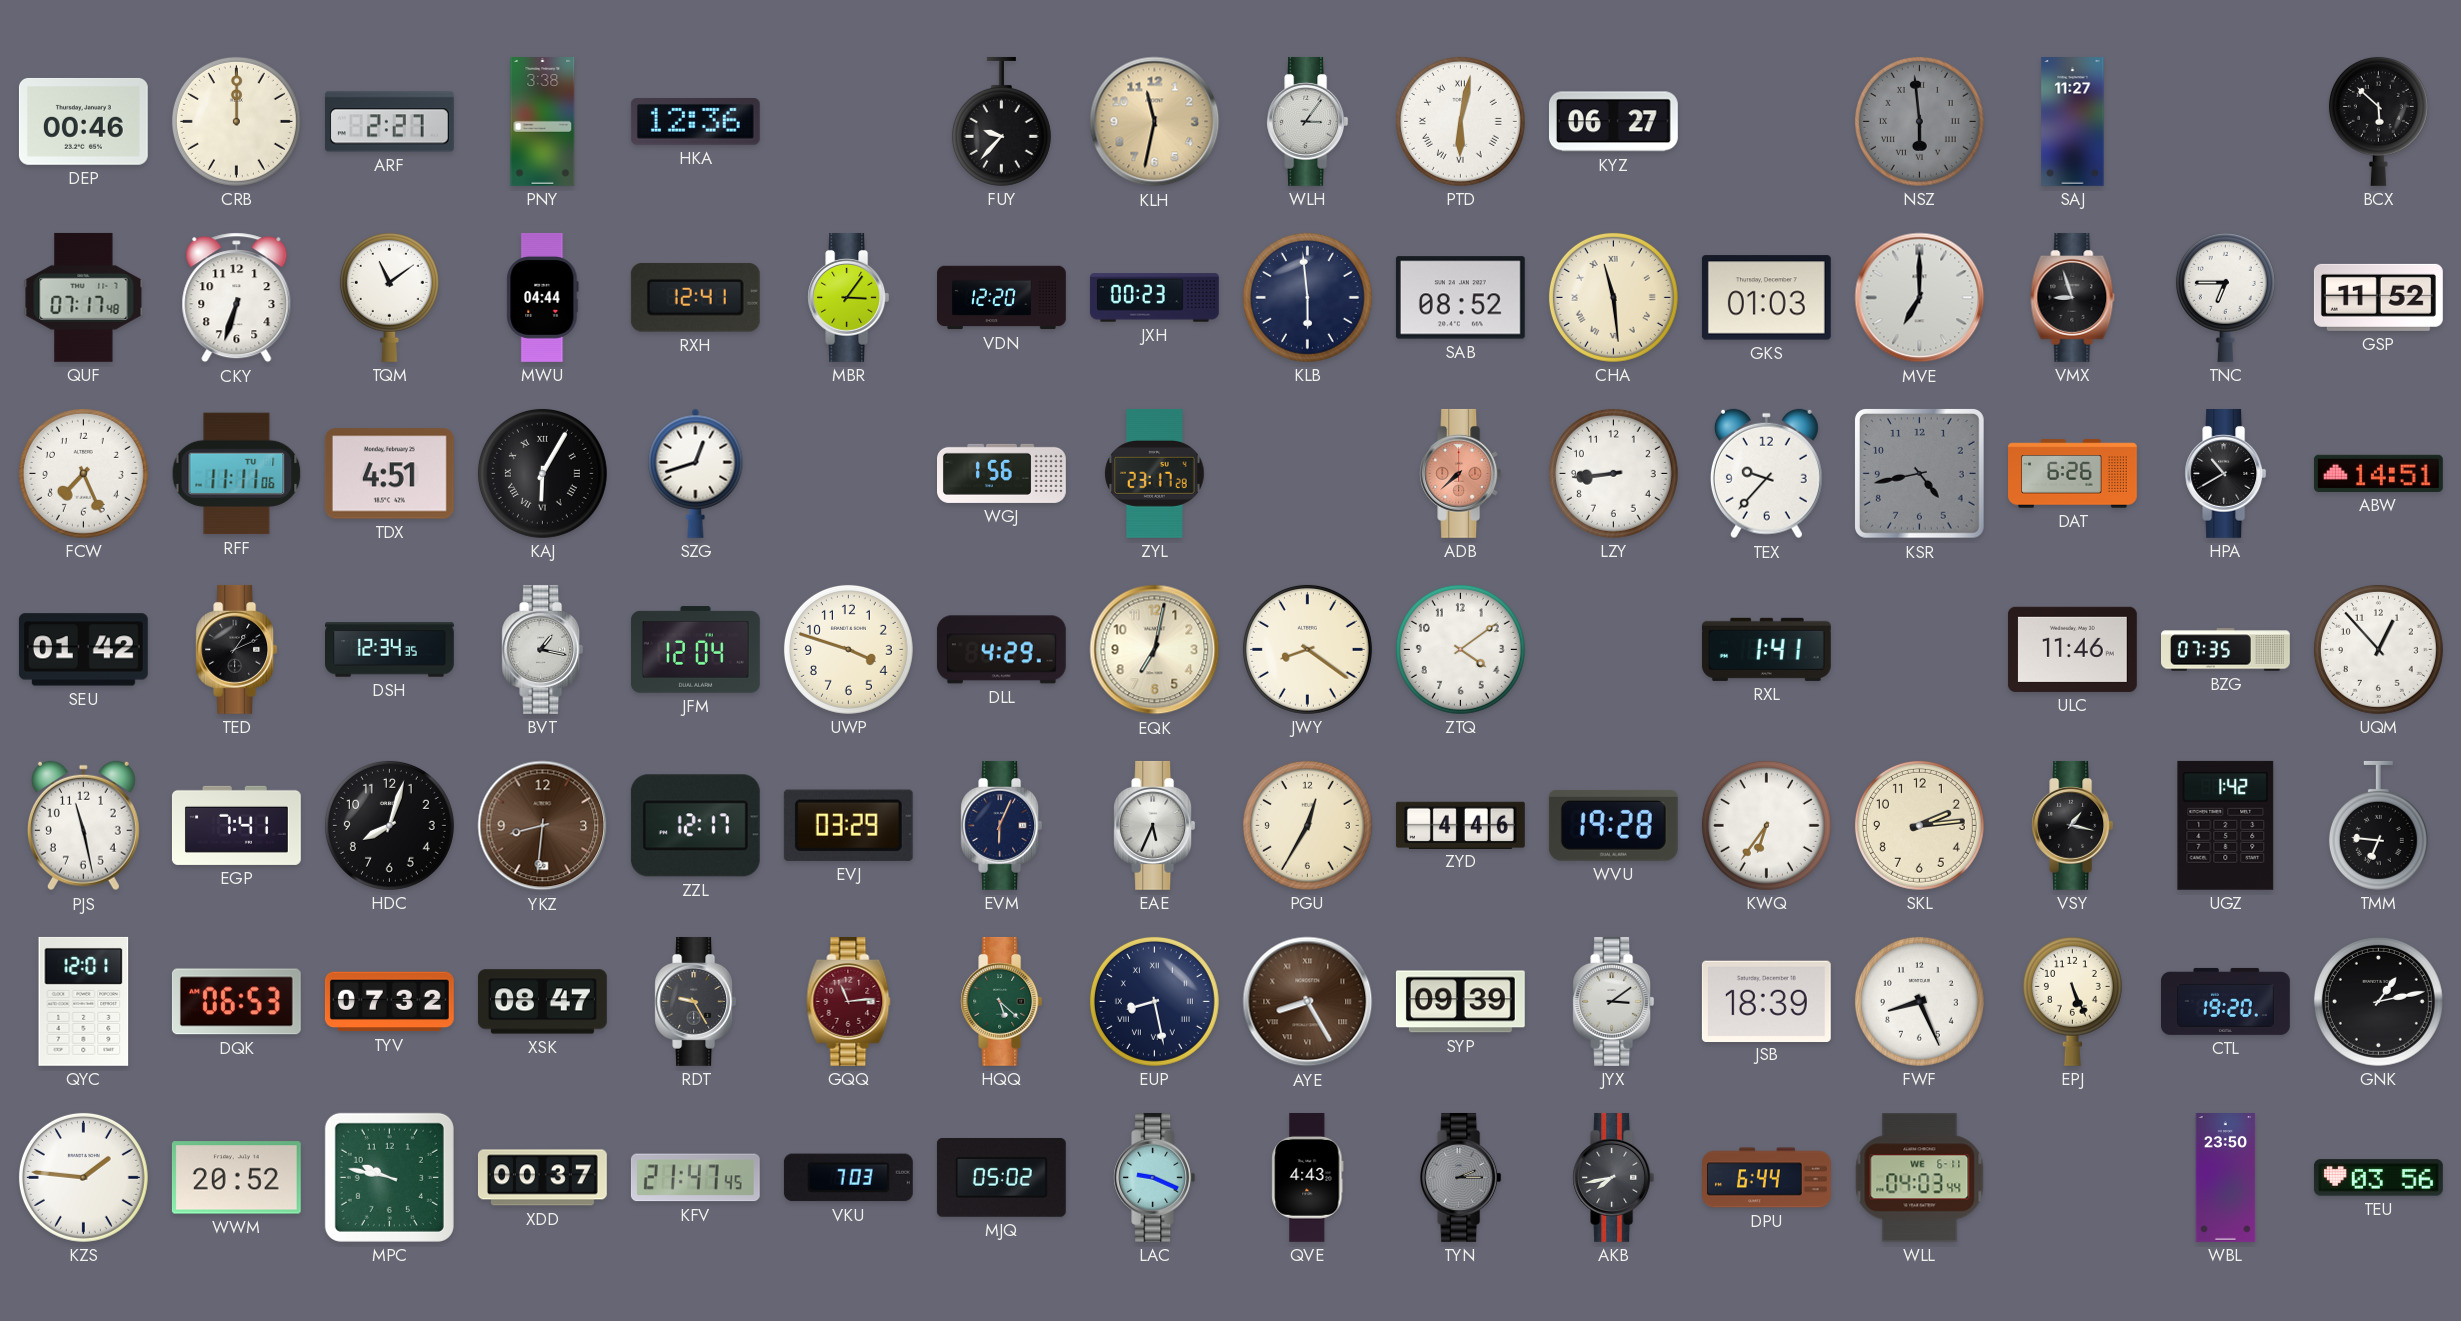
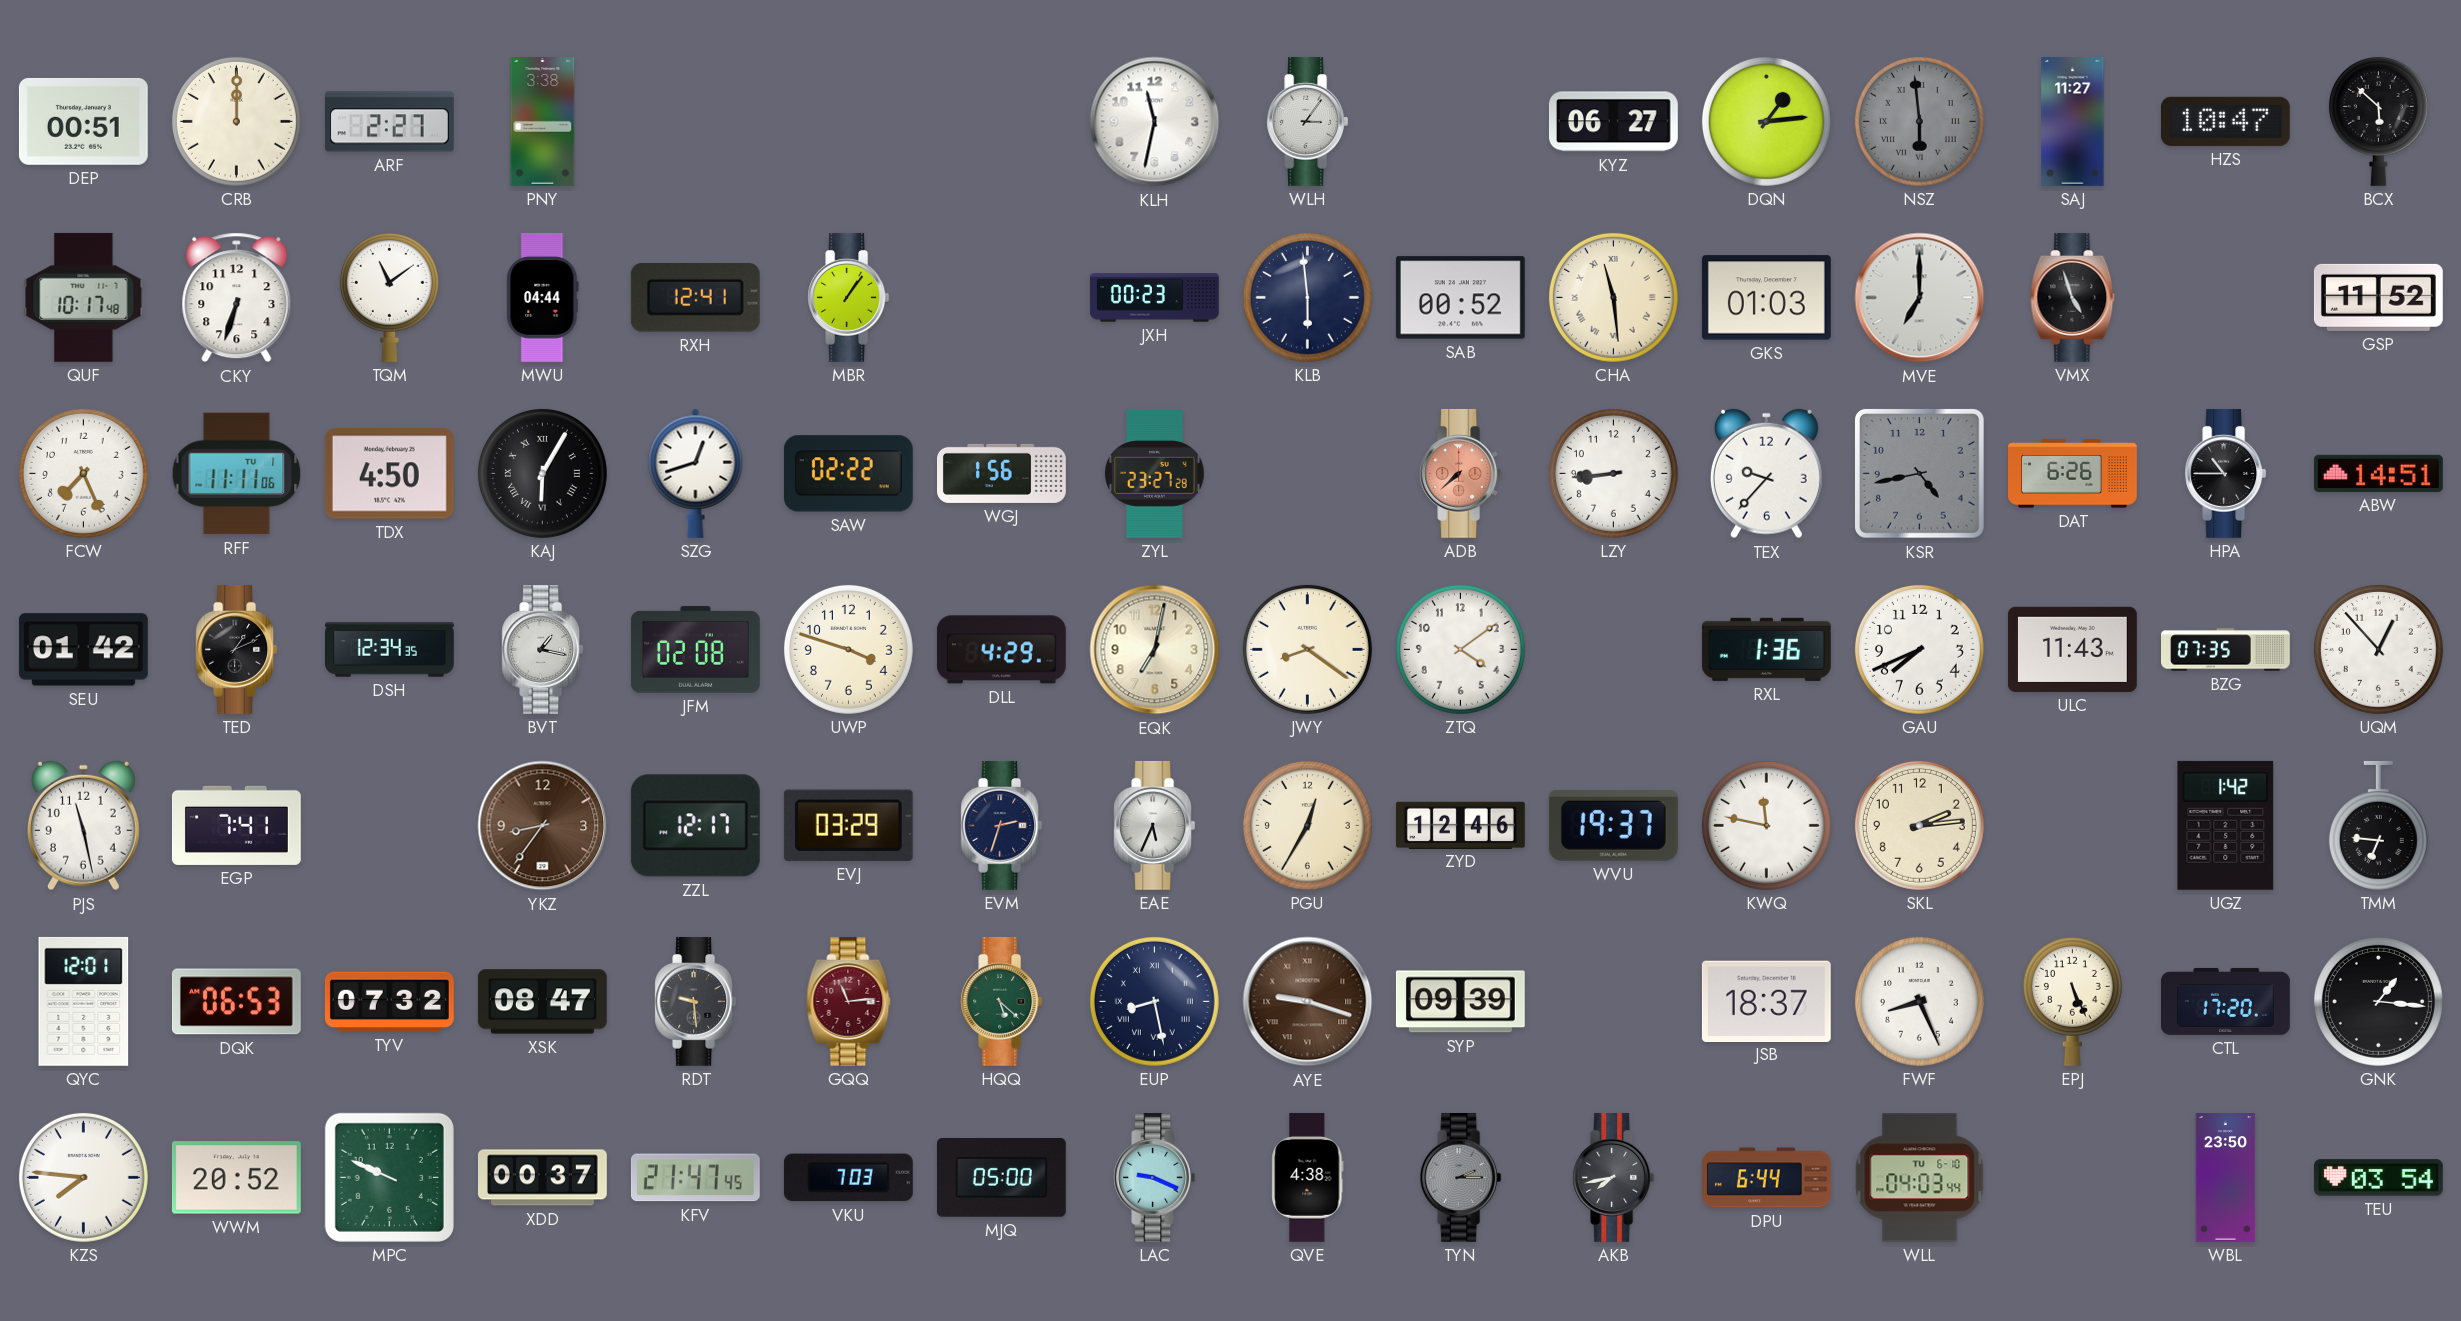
DEP: 00:46 -> 00:51
HKA: 12:36 -> none
FUY: 9:37 -> none
KLH dial: champagne -> white
PTD: 6:02 -> none
DQN: none -> 1:14
HZS: none -> 10:47
QUF: 07:17 -> 10:17
MBR: 3:06 -> 1:06
VDN: 12:20 -> none
SAB: 08:52 -> 00:52
VMX: 8:57 -> 4:57
TNC: 6:45 -> none
TDX: 4:51 -> 4:50
SAW: none -> 02:22
ZYL: 23:17 -> 23:27
HPA: 10:40 -> 10:45
JFM: 12:04 -> 02:08
RXL: 1:41 -> 1:36
GAU: none -> 7:41
ULC: 11:46 -> 11:43
HDC: 8:03 -> none
YKZ: 8:31 -> 8:36
EVM: 6:04 -> 2:33
ZYD: 4:46 -> 12:46
WVU: 19:28 -> 19:37
KWQ: 6:36 -> 11:47
VSY: 1:17 -> none
RDT: 9:25 -> 9:29
AYE: 8:25 -> 9:18
JYX: 3:09 -> none
JSB: 18:39 -> 18:37
CTL: 19:20 -> 17:20
GNK: 1:13 -> 1:16
KZS: 1:46 -> 7:46
MPC: 9:47 -> 9:49
MJQ: 05:02 -> 05:00
QVE: 4:43 -> 4:38
WLL date: WE 6-11 -> TU 6-10
TEU: 03:56 -> 03:54
